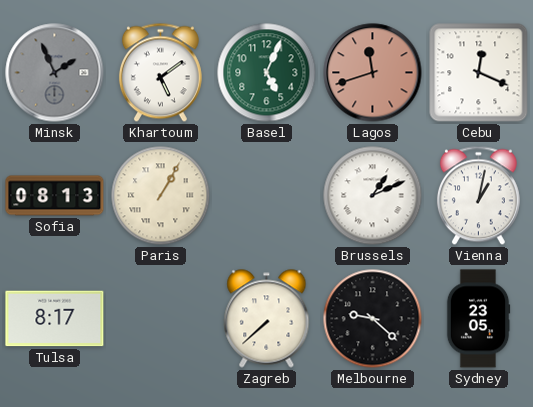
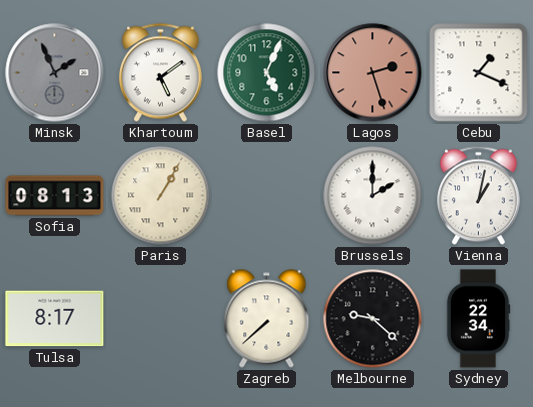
Lagos: 11:42 -> 2:27
Cebu: 12:19 -> 1:19
Brussels: 1:11 -> 2:00
Sydney: 23:05 -> 22:34
